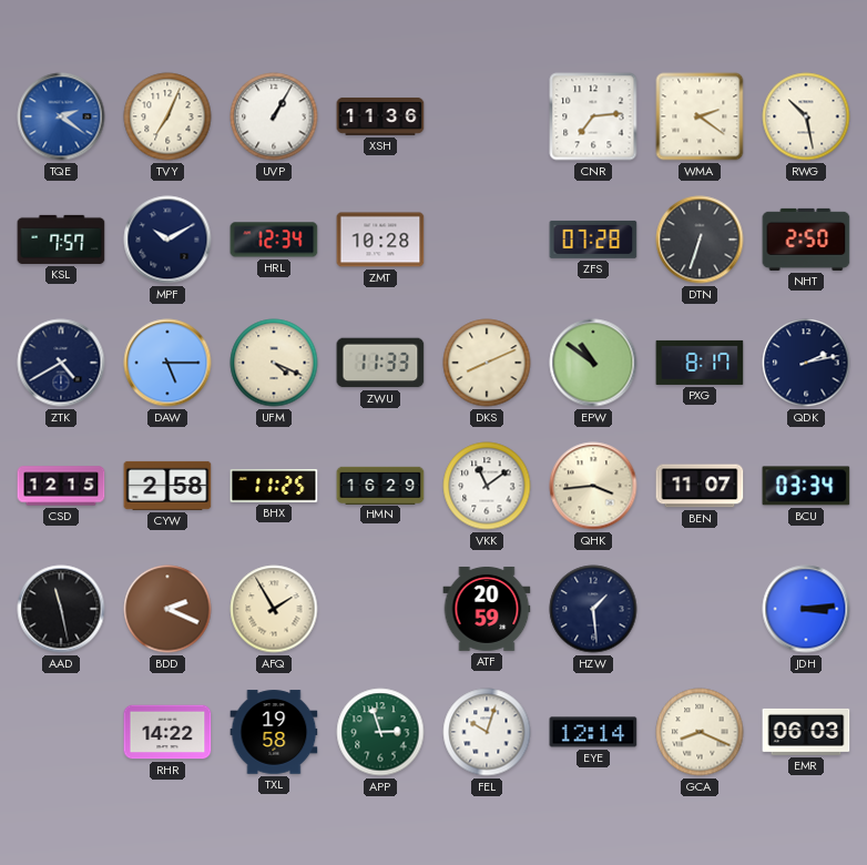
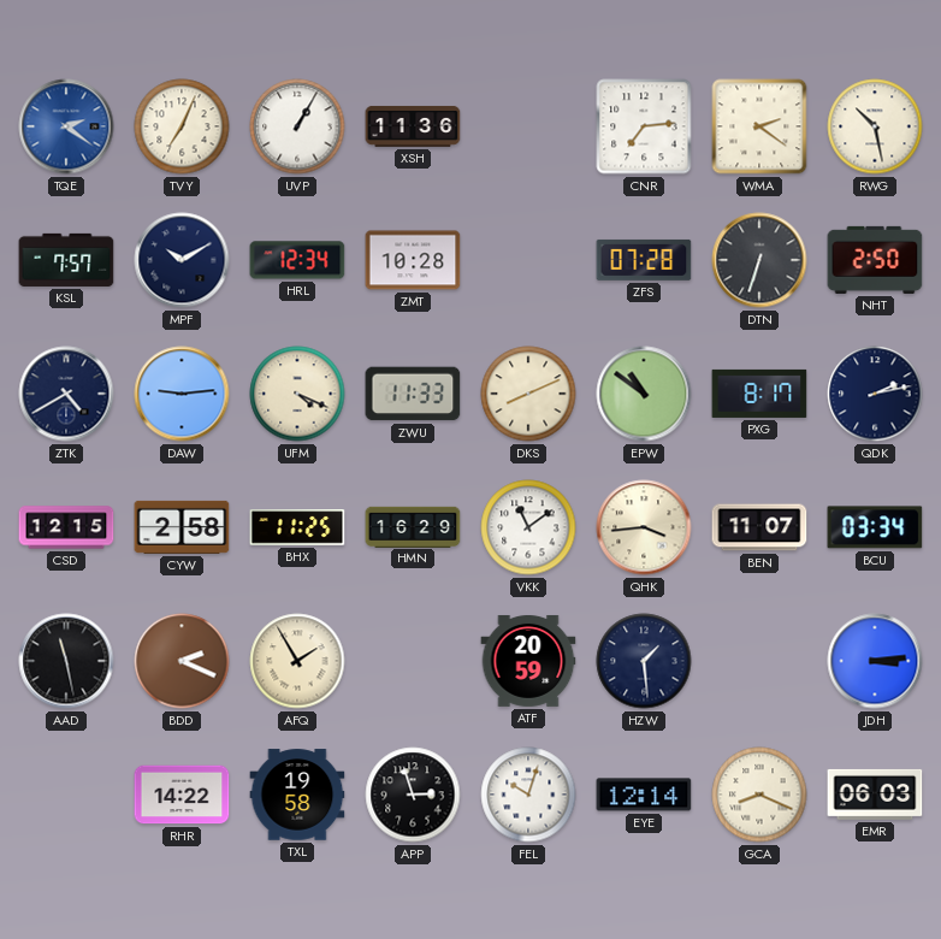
DAW: 5:15 -> 9:14
APP dial: green -> black
